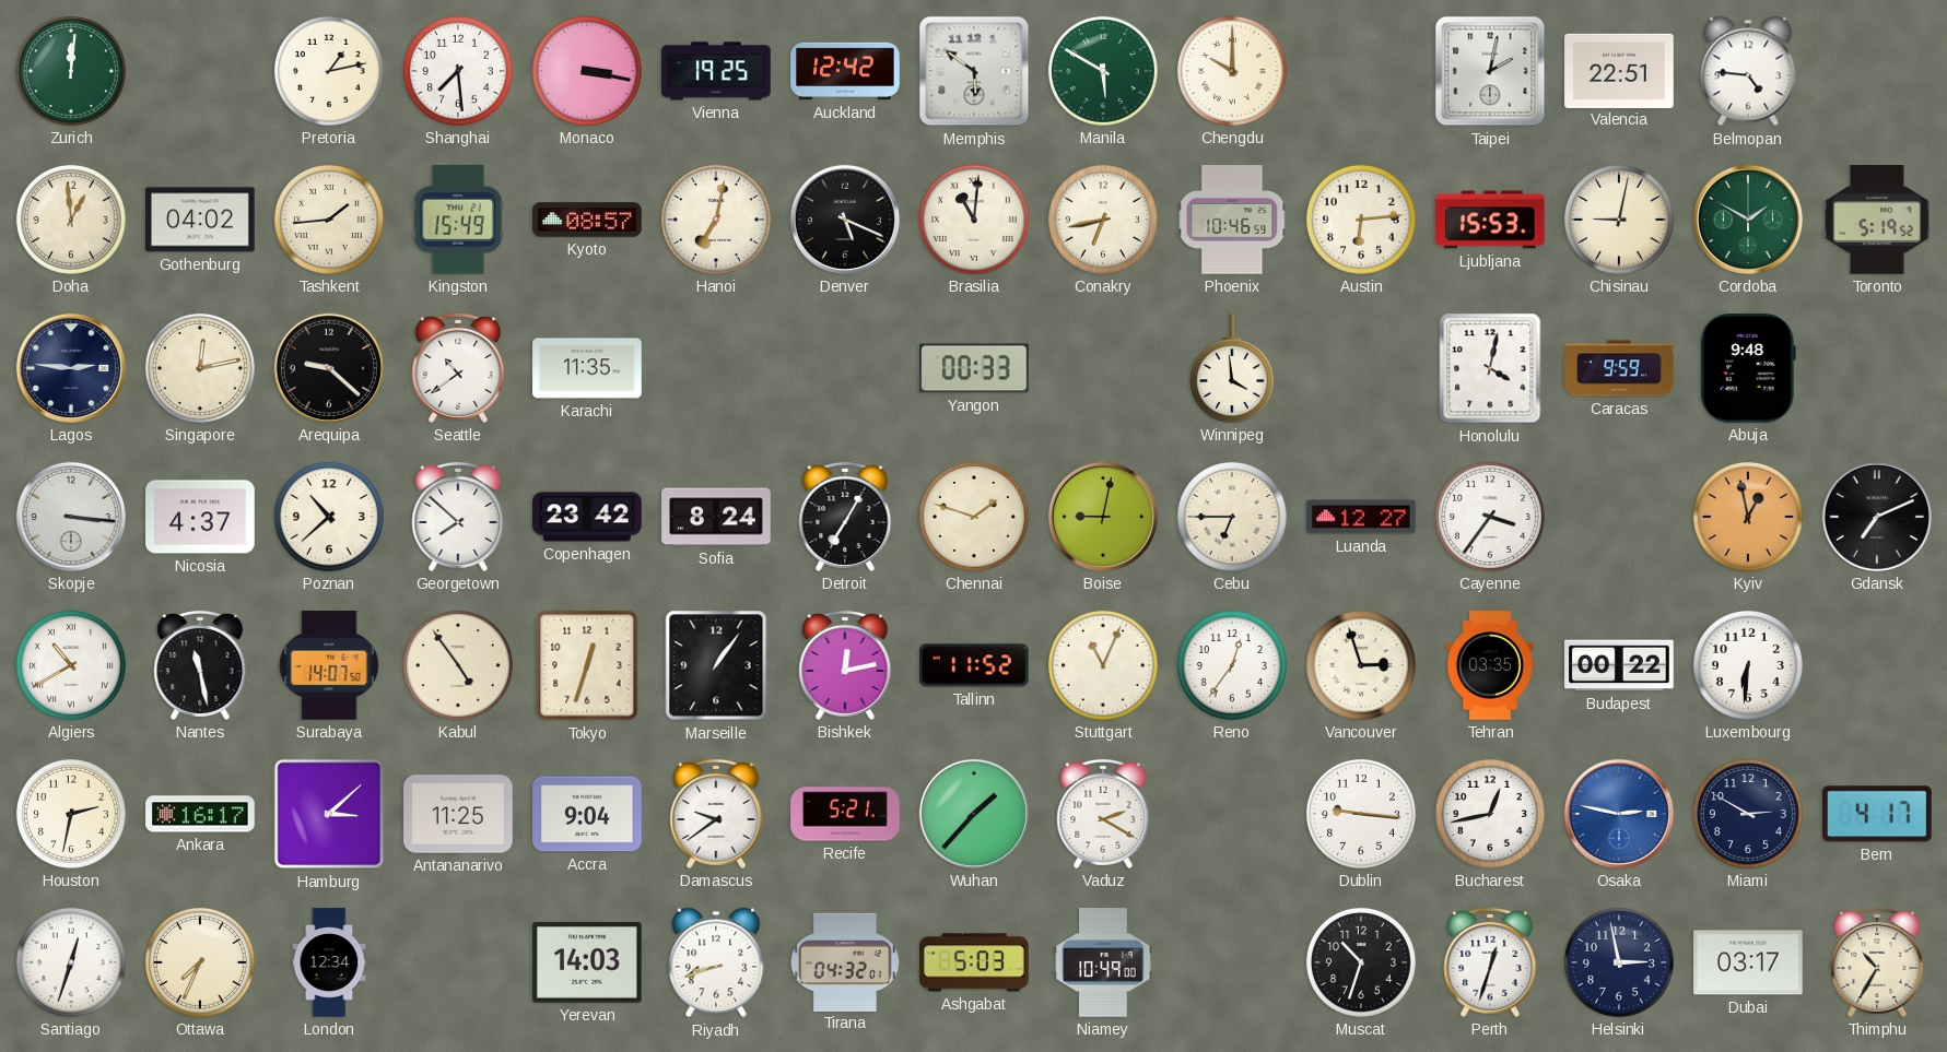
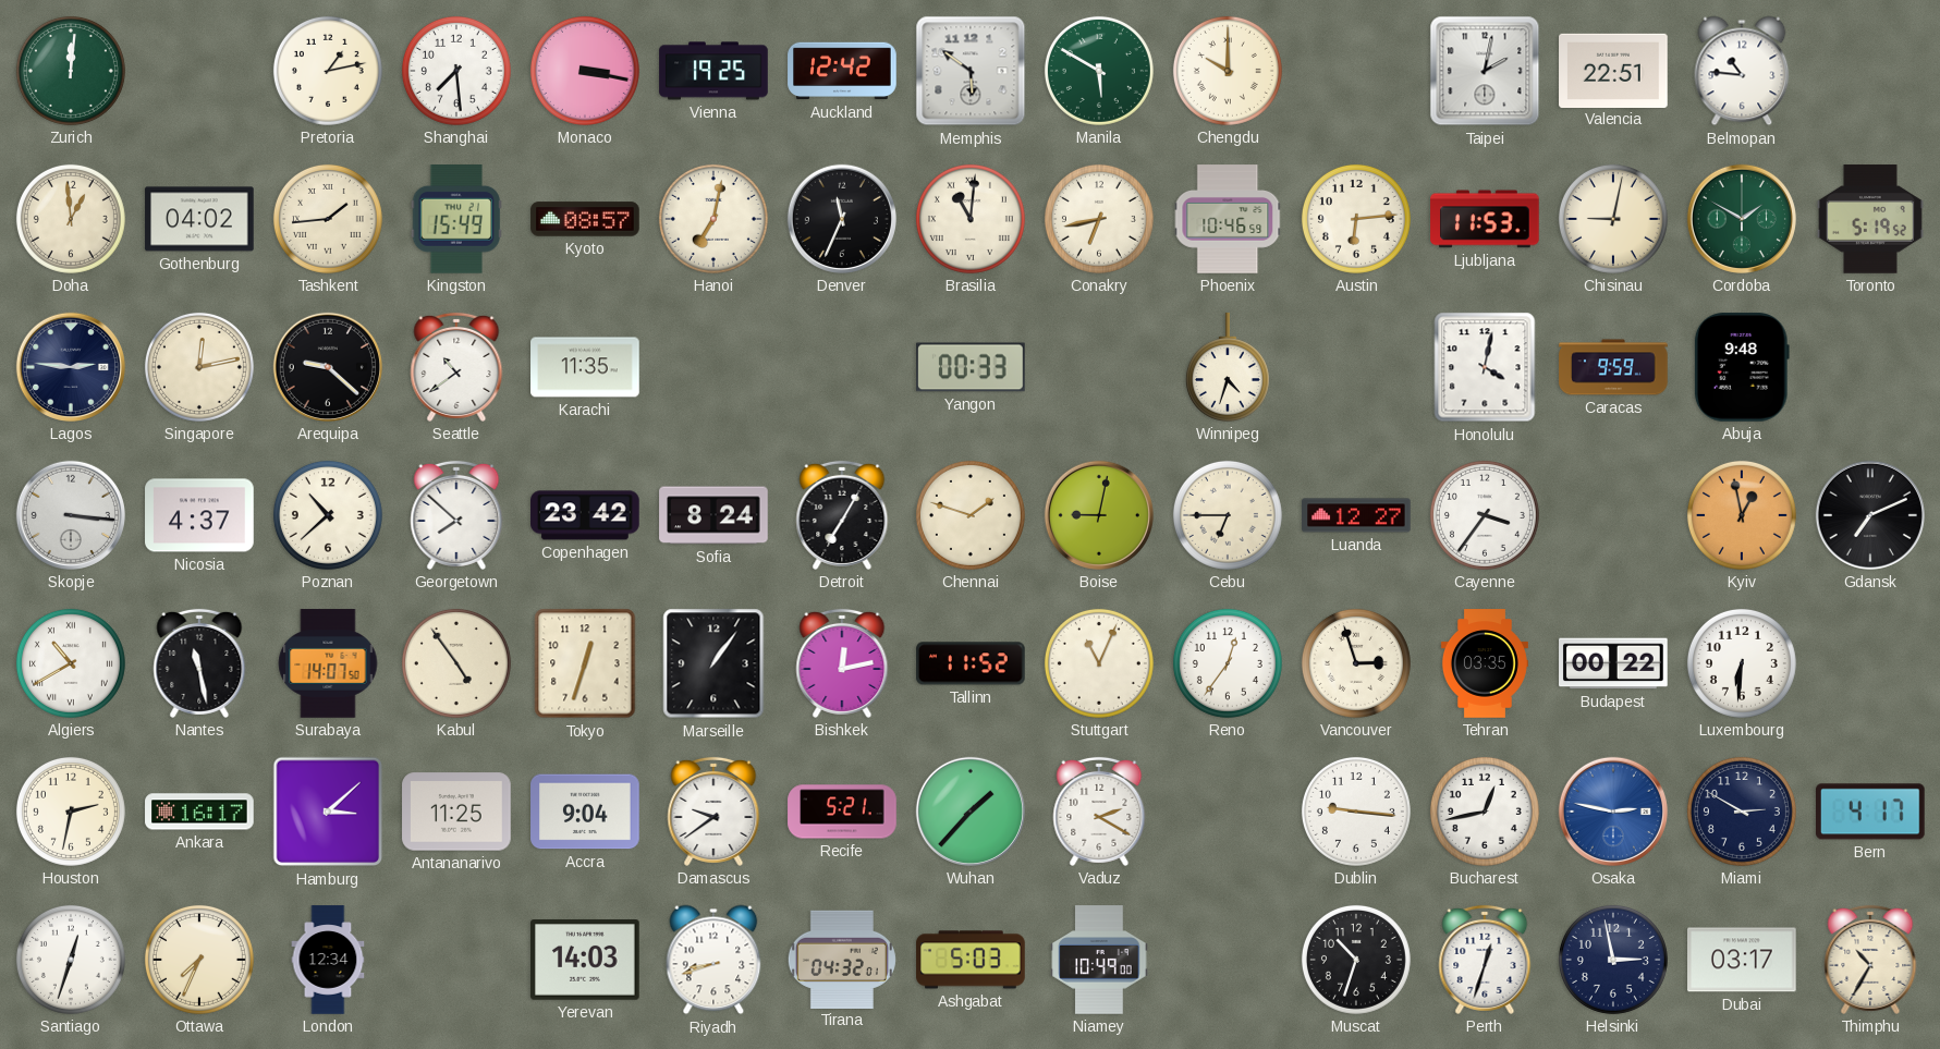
Belmopan: 4:46 -> 10:46
Denver: 5:19 -> 11:34
Ljubljana: 15:53 -> 11:53
Winnipeg: 3:59 -> 4:33
